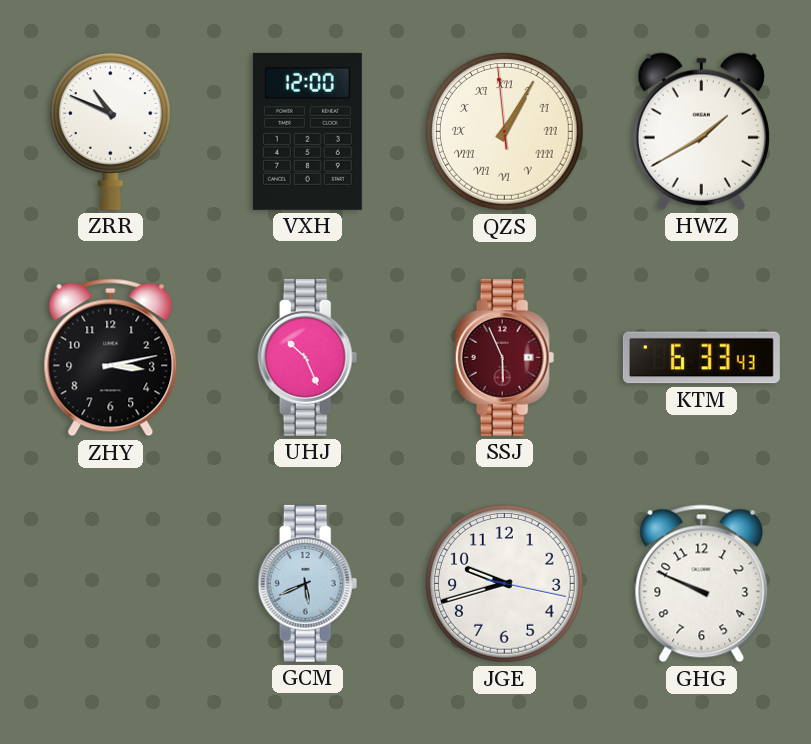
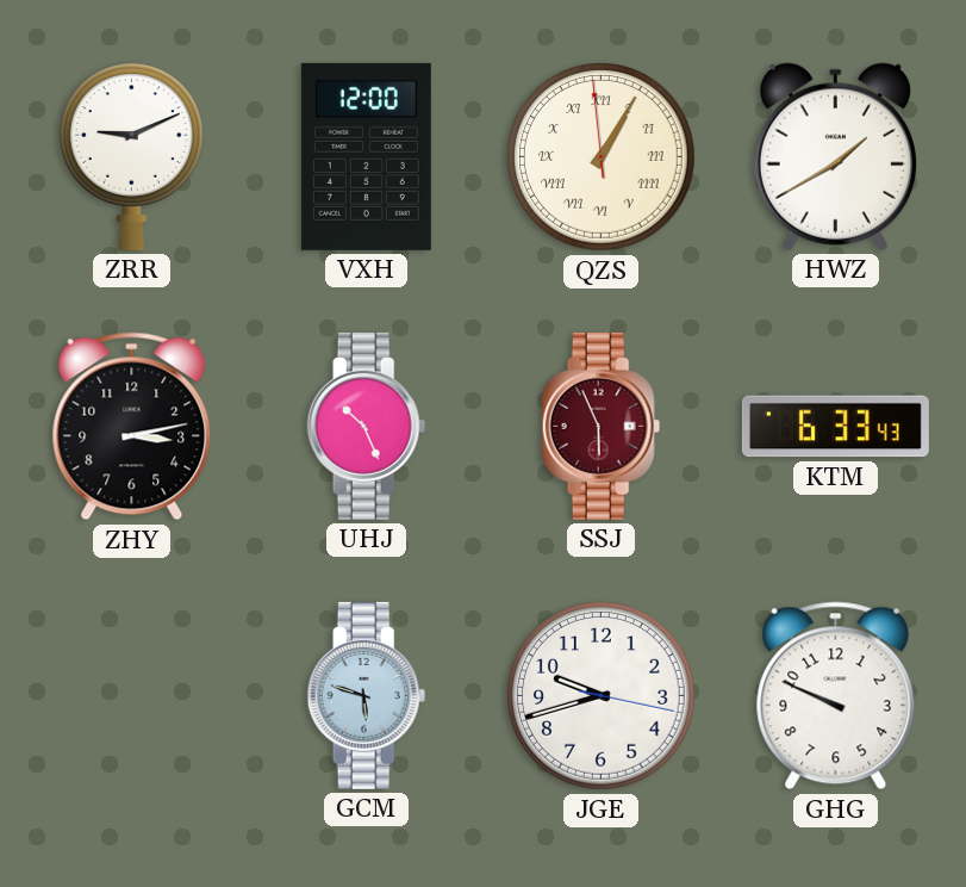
ZRR: 10:49 -> 9:11
GCM: 5:41 -> 5:48
